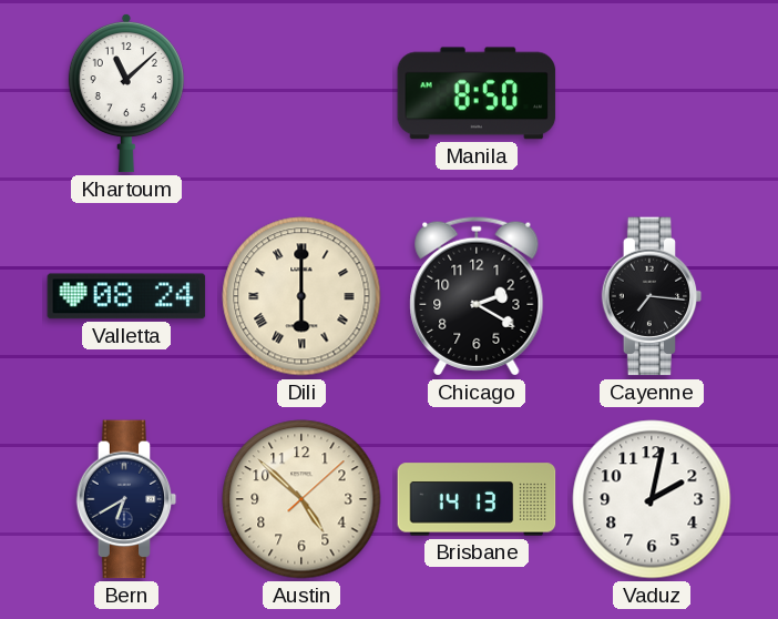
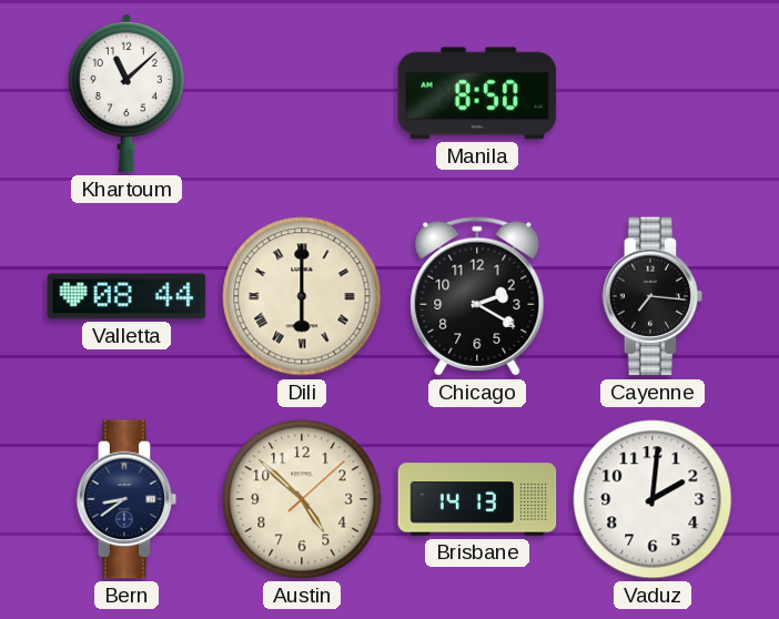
Valletta: 08:24 -> 08:44
Bern: 6:40 -> 8:39
Vaduz: 2:02 -> 2:01
